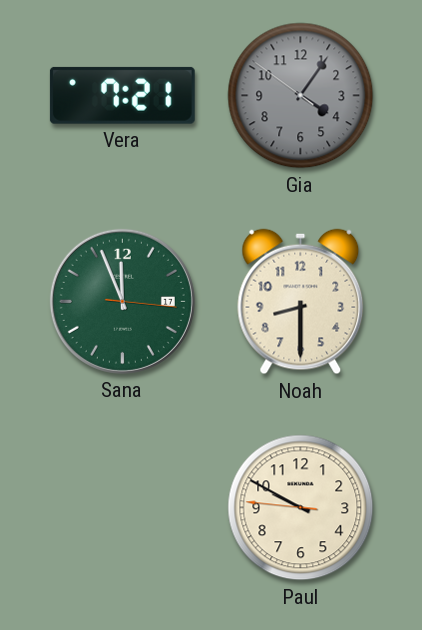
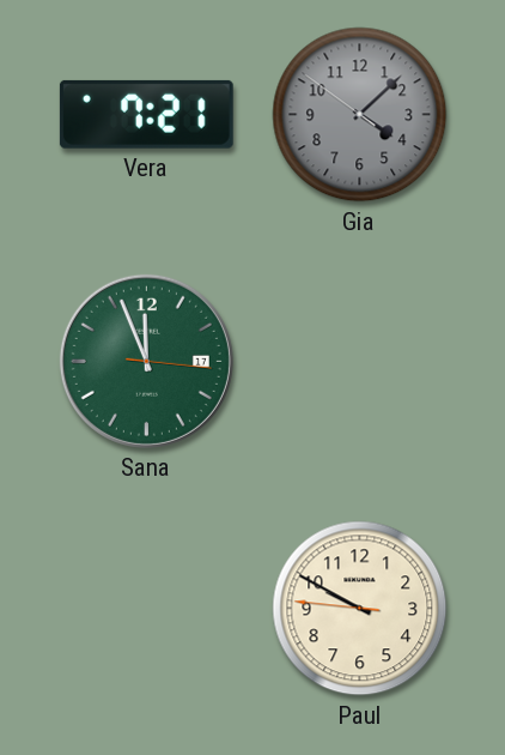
Gia: 4:05 -> 4:07
Noah: 8:30 -> none
